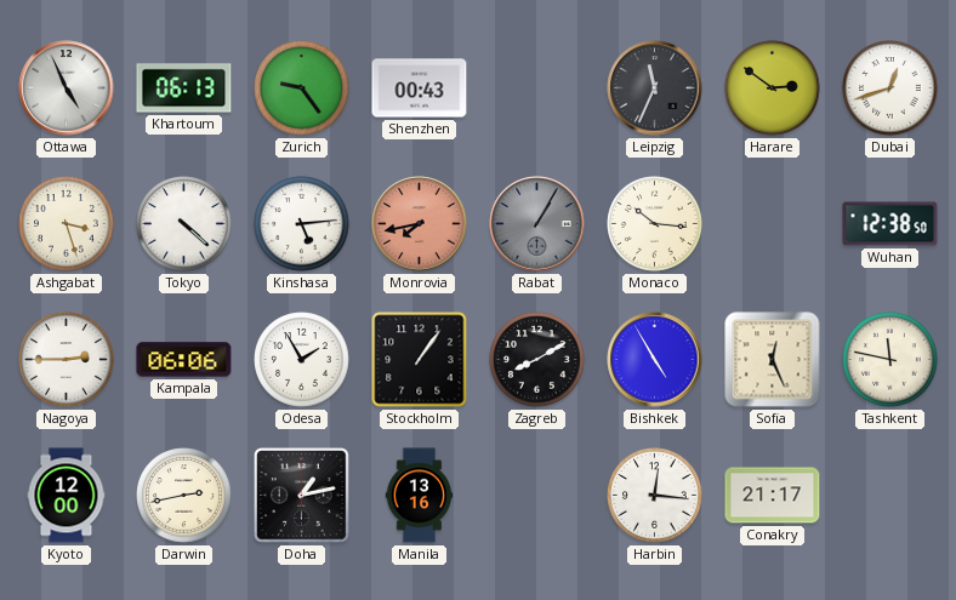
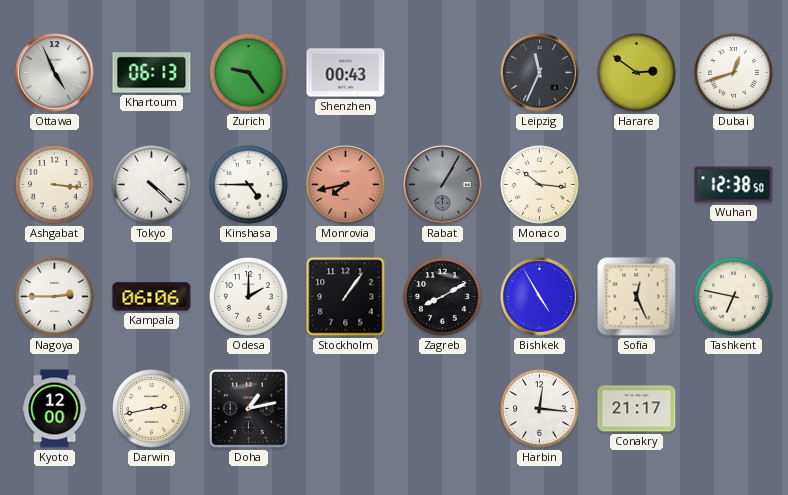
Ashgabat: 3:27 -> 3:16
Kinshasa: 5:14 -> 4:45
Odesa: 1:55 -> 2:00
Tashkent: 11:47 -> 6:47
Manila: 13:16 -> none
